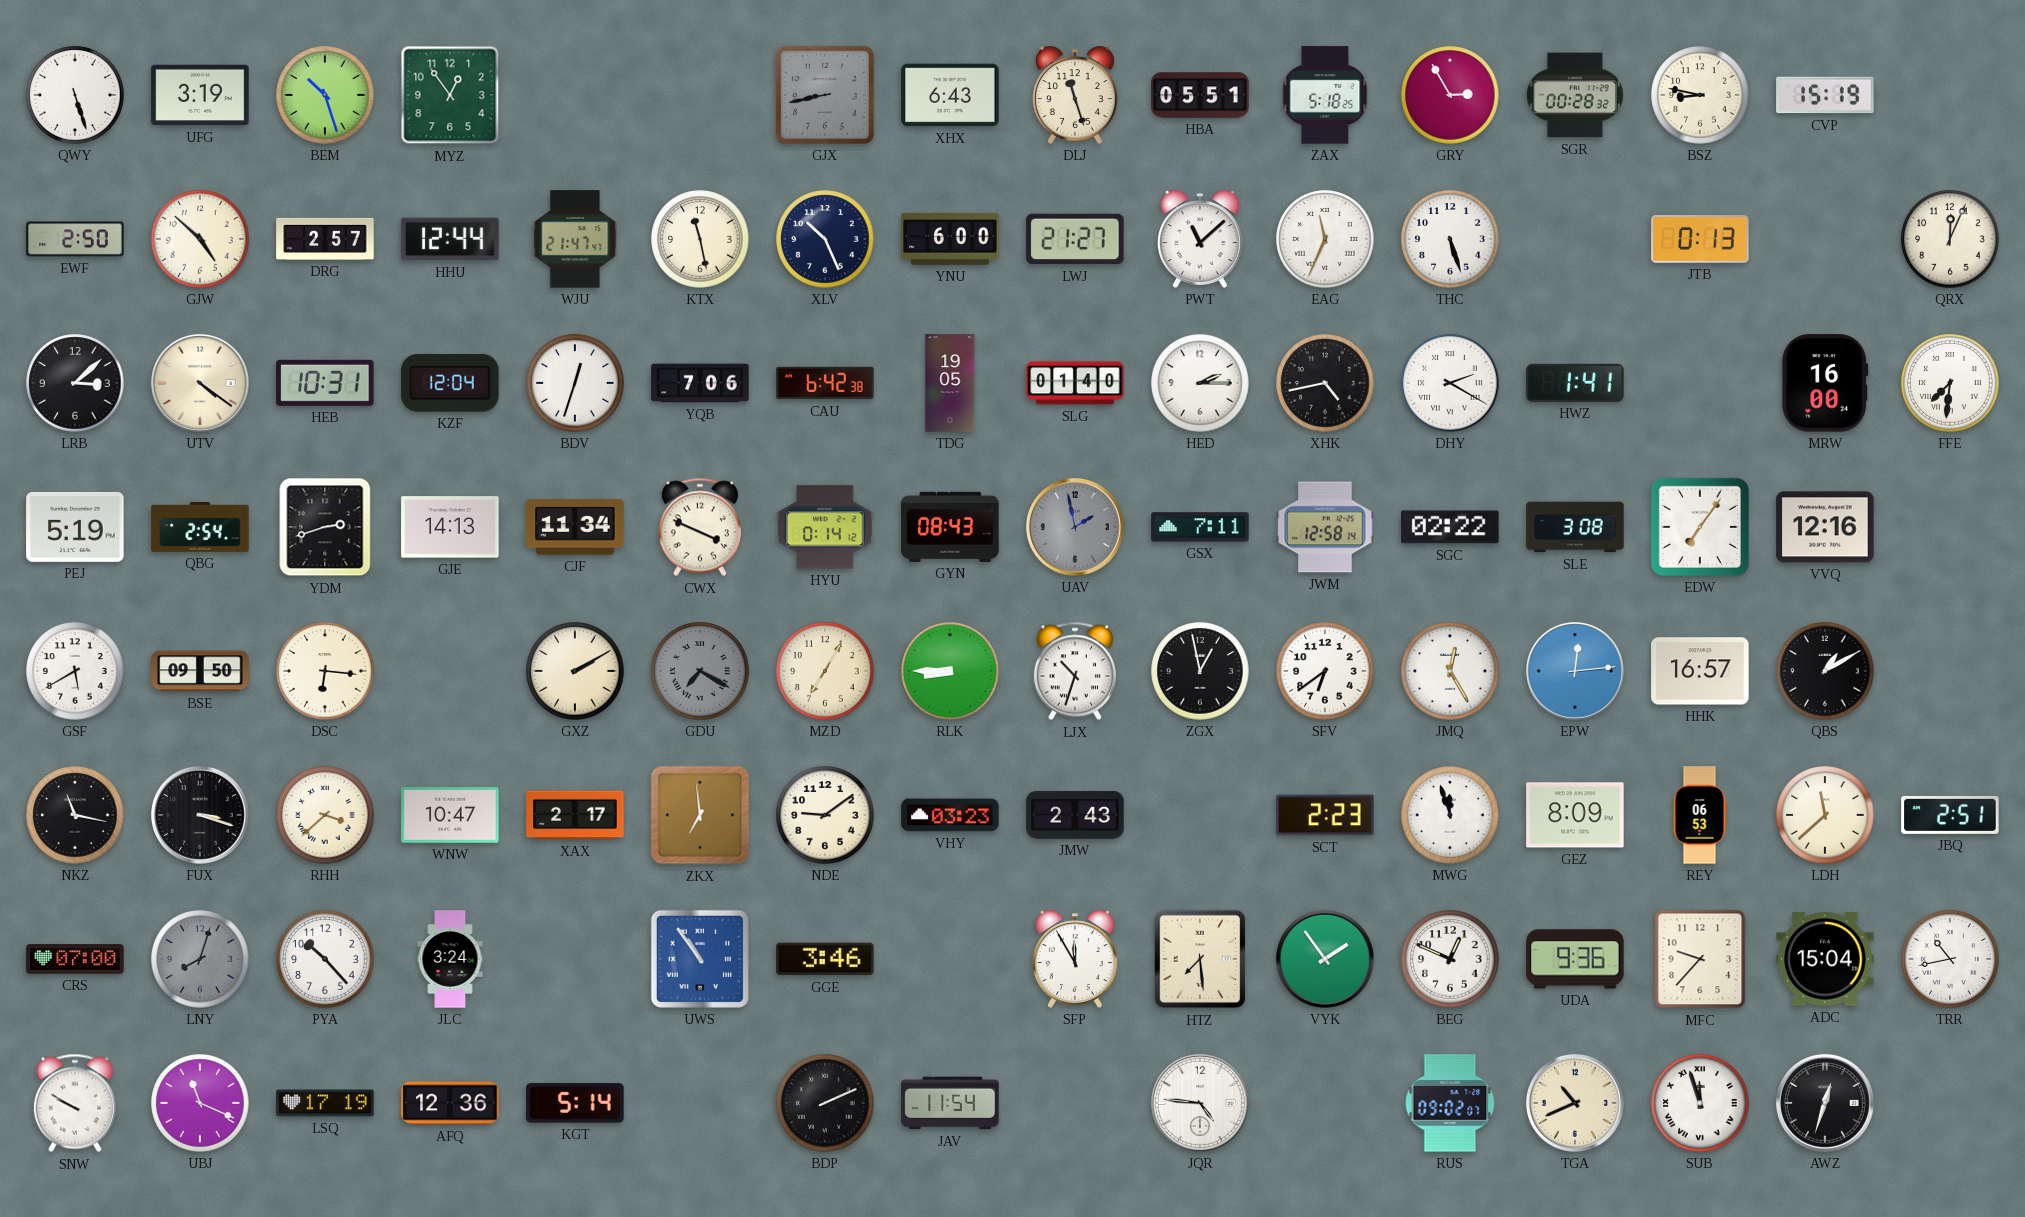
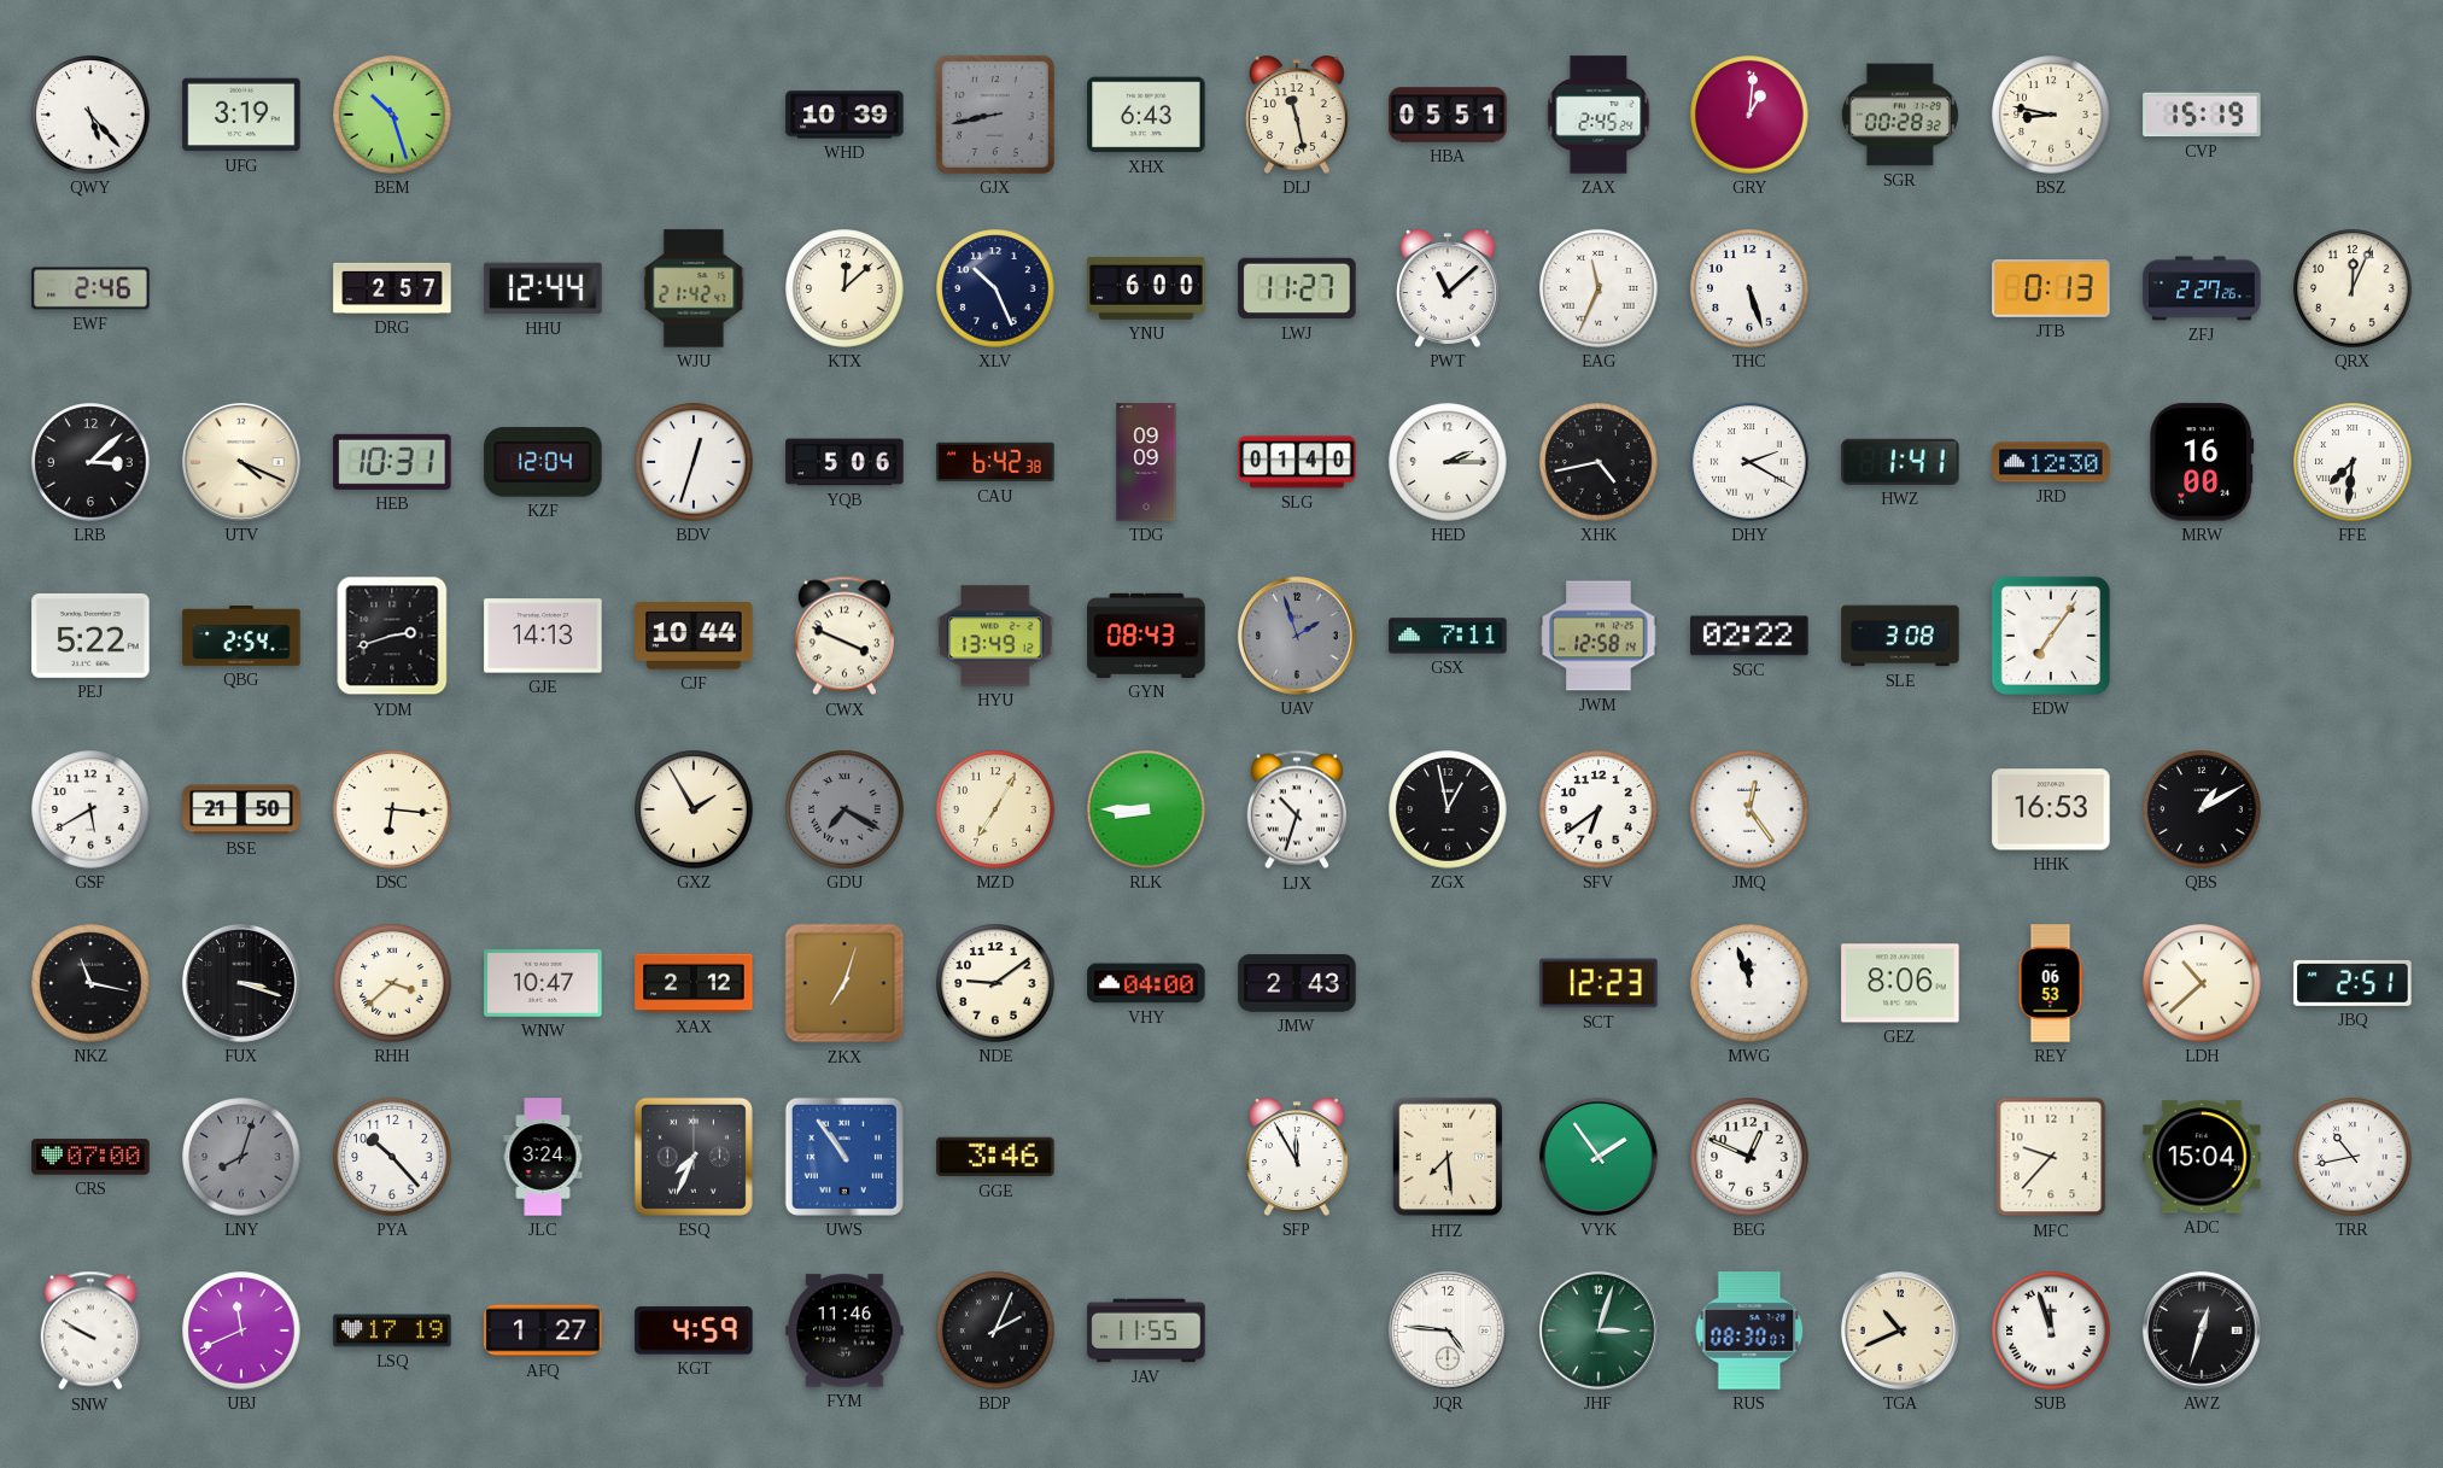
QWY: 5:27 -> 5:23
MYZ: 12:54 -> none
WHD: none -> 10:39
DLJ: 11:27 -> 11:28
ZAX: 5:18 -> 2:45
GRY: 2:55 -> 1:01
EWF: 2:50 -> 2:46
GJW: 4:52 -> none
WJU: 21:47 -> 21:42
KTX: 11:28 -> 12:08
LWJ: 21:27 -> 11:27
ZFJ: none -> 2:27
UTV: 4:21 -> 4:19
YQB: 7:06 -> 5:06
TDG: 19:05 -> 09:09
JRD: none -> 12:30
PEJ: 5:19 -> 5:22
CJF: 11:34 -> 10:44
HYU: 0:14 -> 13:49
UAV: 1:58 -> 1:57
VVQ: 12:16 -> none
BSE: 09:50 -> 21:50
GXZ: 2:10 -> 1:55
JMQ: 12:25 -> 12:24
EPW: 12:14 -> none
HHK: 16:57 -> 16:53
XAX: 2:17 -> 2:12
ZKX: 6:59 -> 7:03
VHY: 03:23 -> 04:00
SCT: 2:23 -> 12:23
GEZ: 8:09 -> 8:06
LDH: 11:38 -> 10:38
ESQ: none -> 7:34
UDA: 9:36 -> none
UBJ: 11:19 -> 11:41
AFQ: 12:36 -> 1:27
KGT: 5:14 -> 4:59
FYM: none -> 11:46
BDP: 2:11 -> 2:04
JAV: 11:54 -> 11:55
JHF: none -> 3:03
RUS: 09:02 -> 08:30
